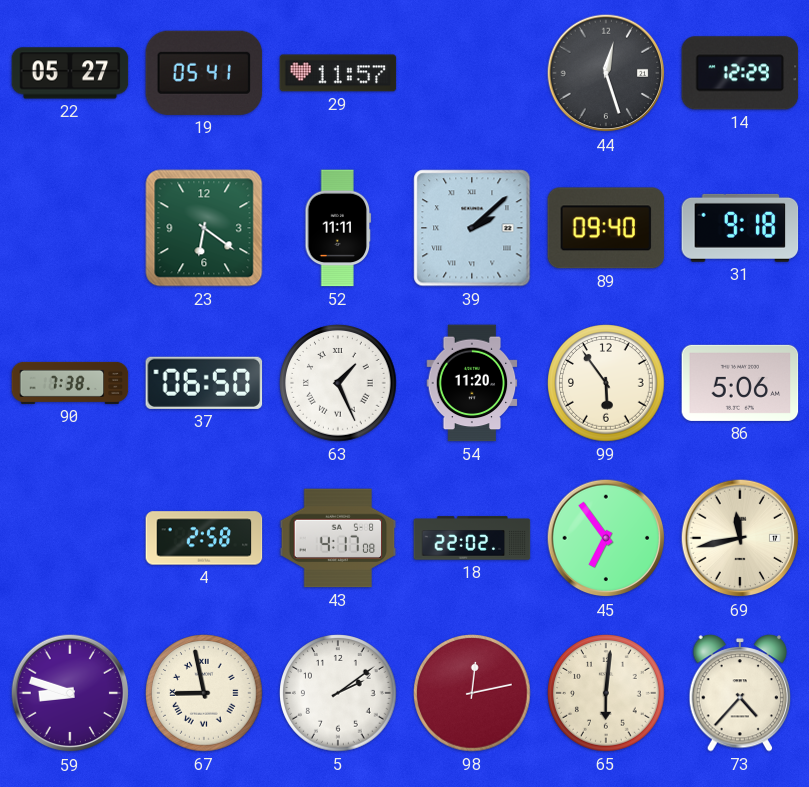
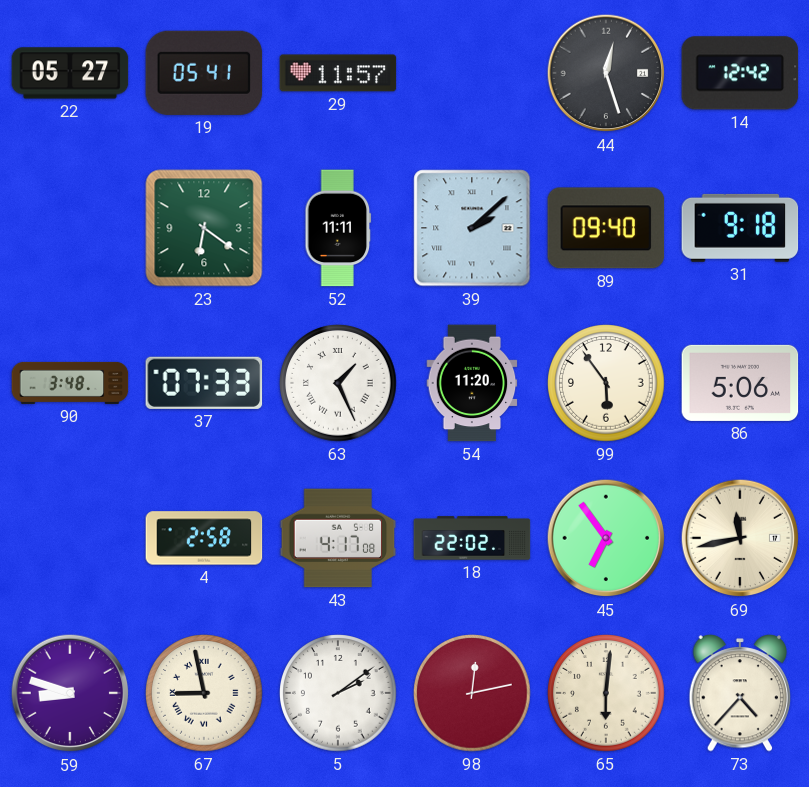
14: 12:29 -> 12:42
90: 7:38 -> 3:48
37: 06:50 -> 07:33
